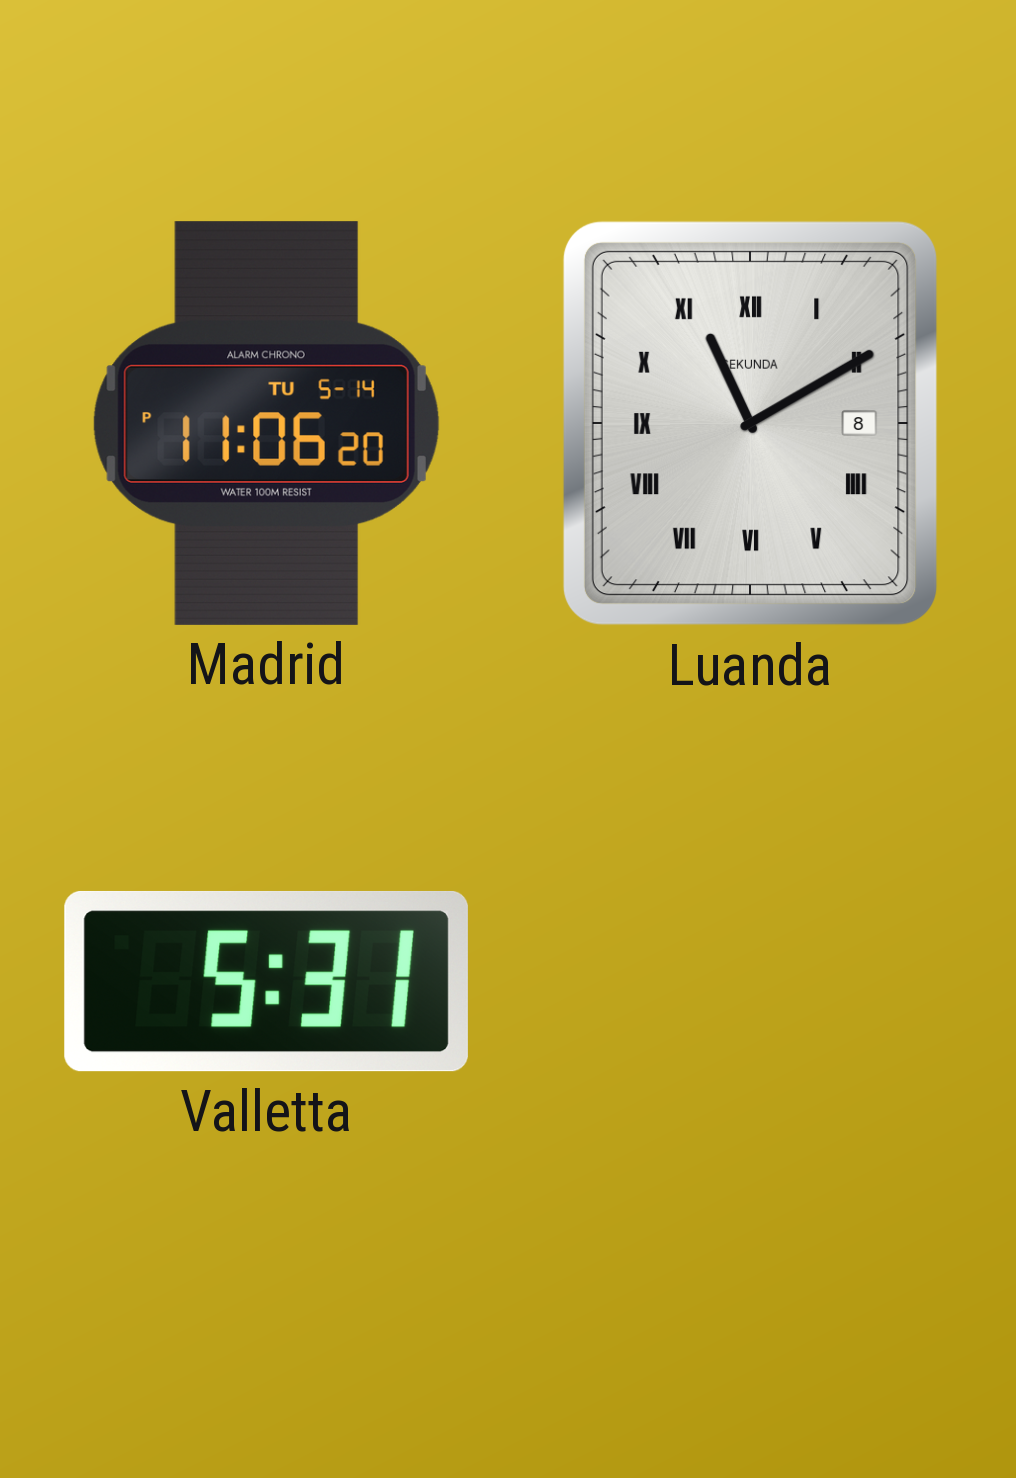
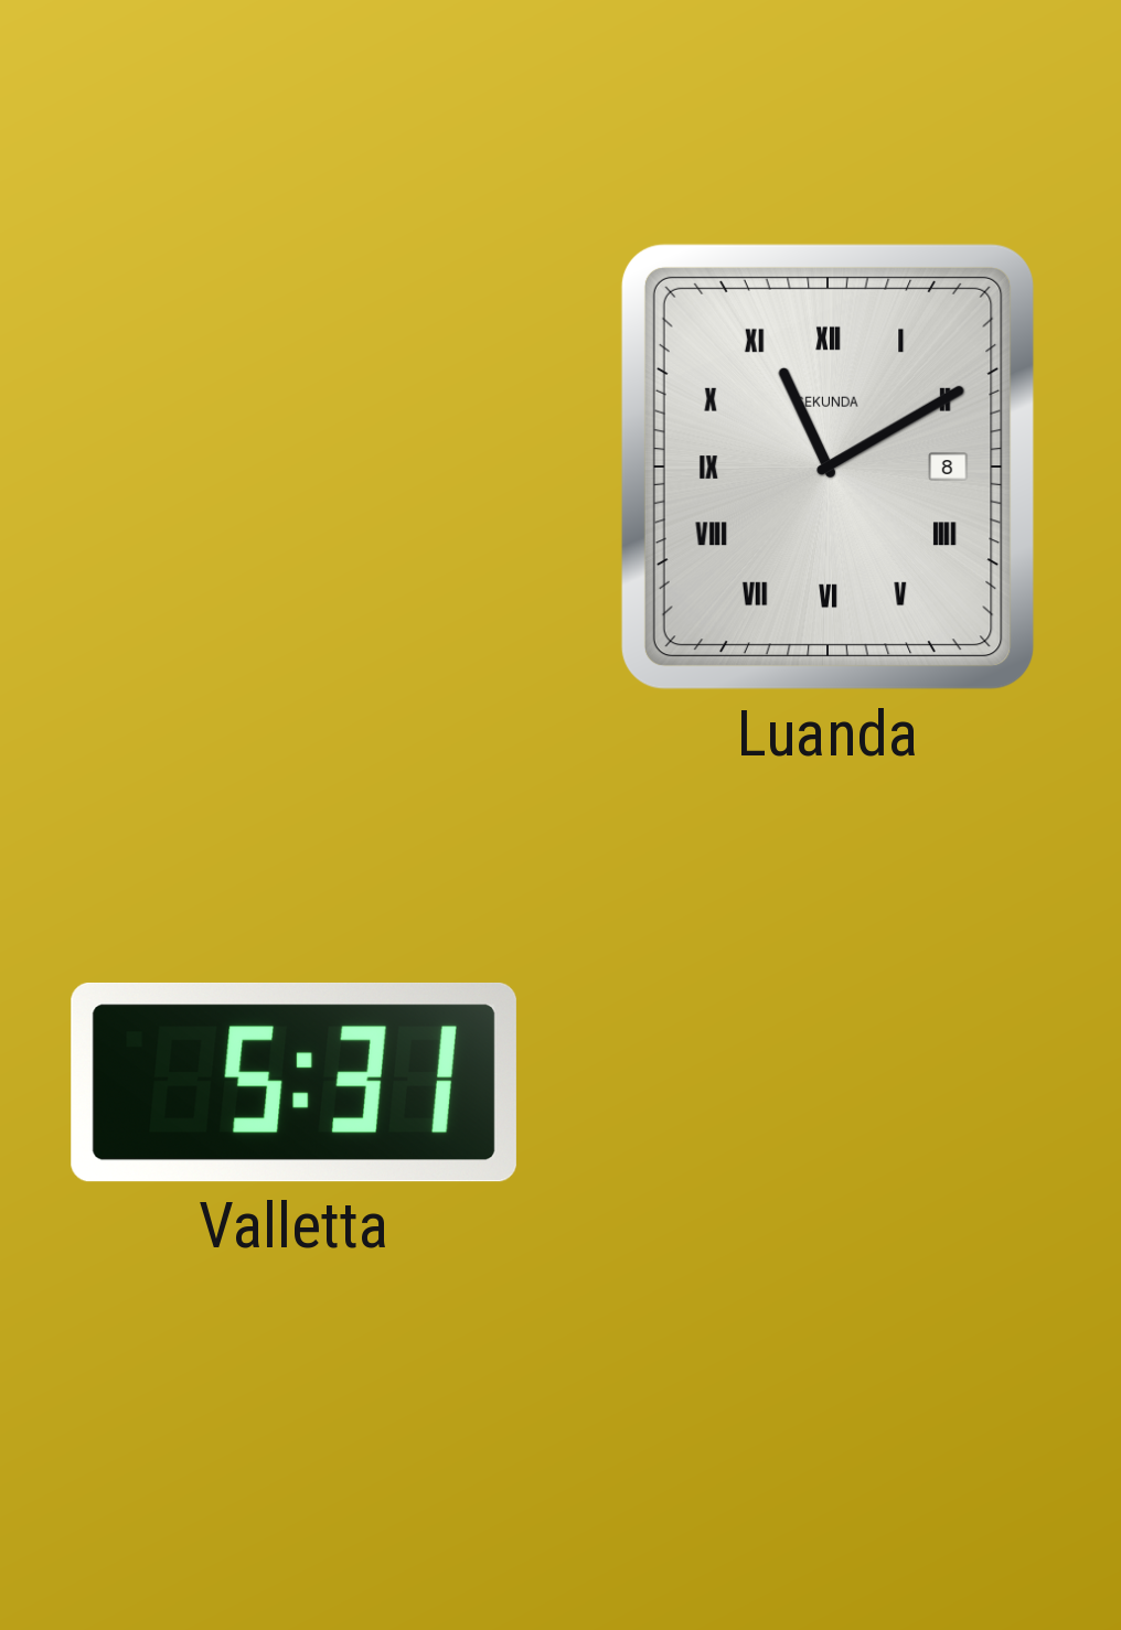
Madrid: 11:06 -> none
